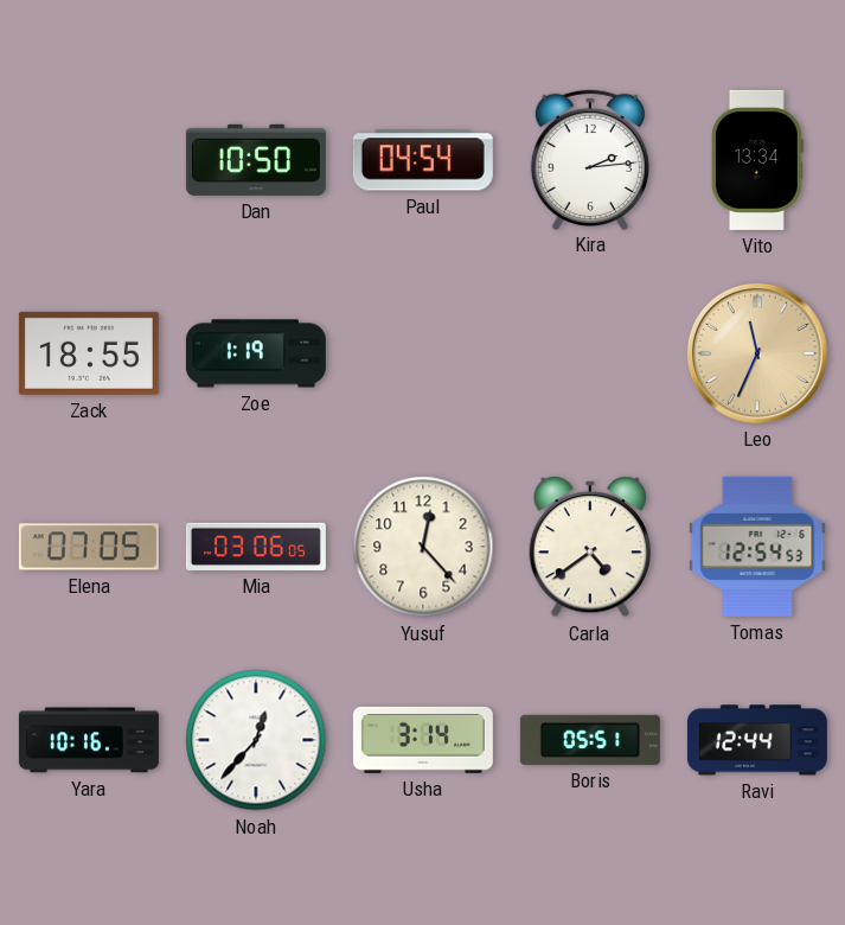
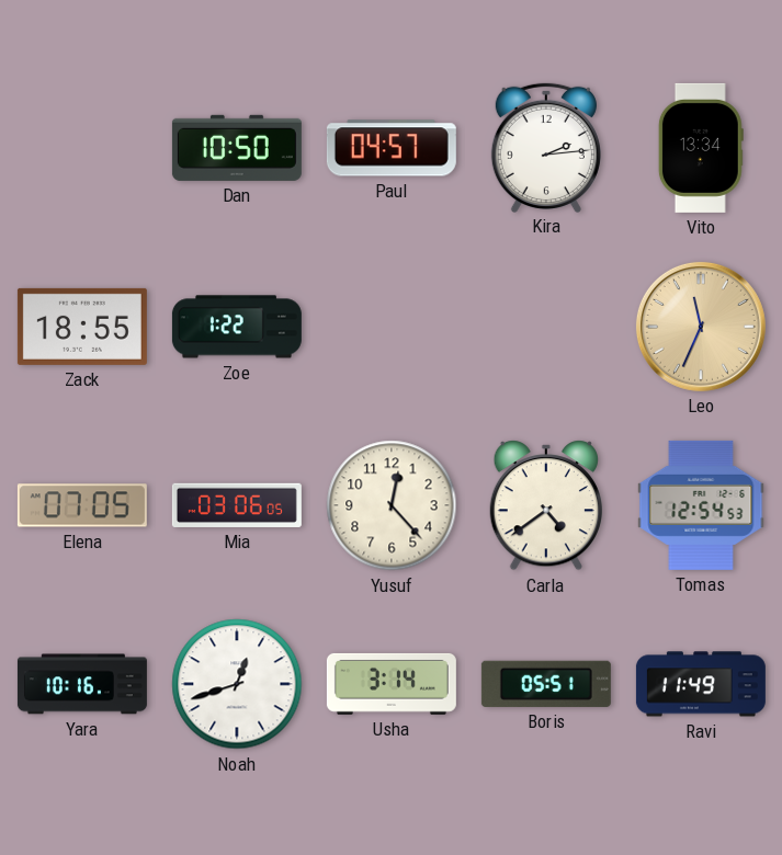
Paul: 04:54 -> 04:57
Zoe: 1:19 -> 1:22
Noah: 12:37 -> 12:42
Ravi: 12:44 -> 11:49
